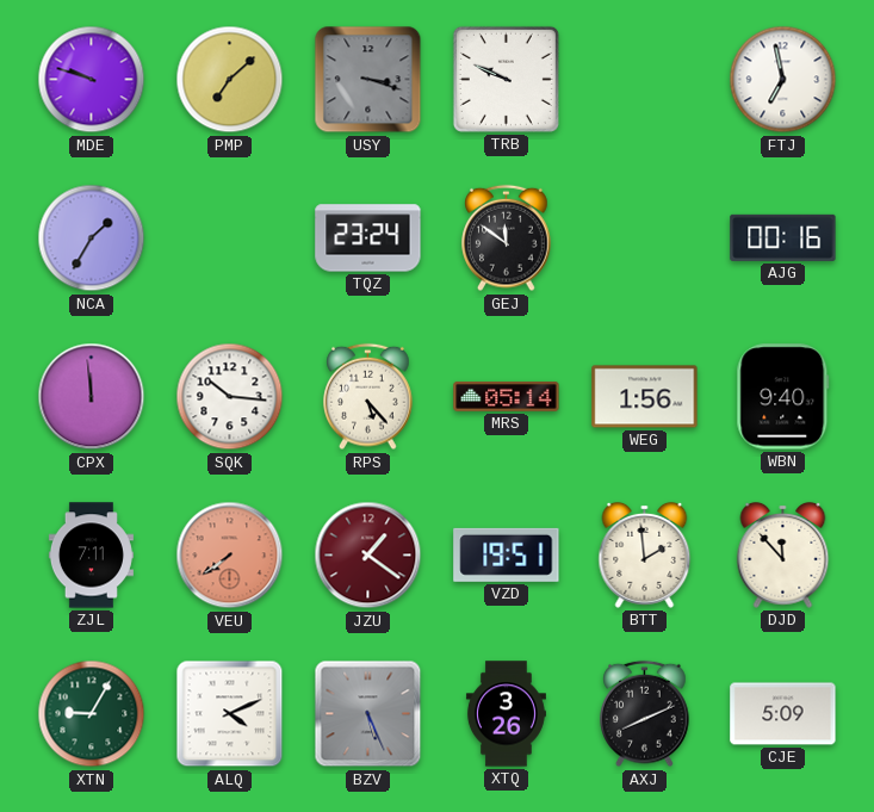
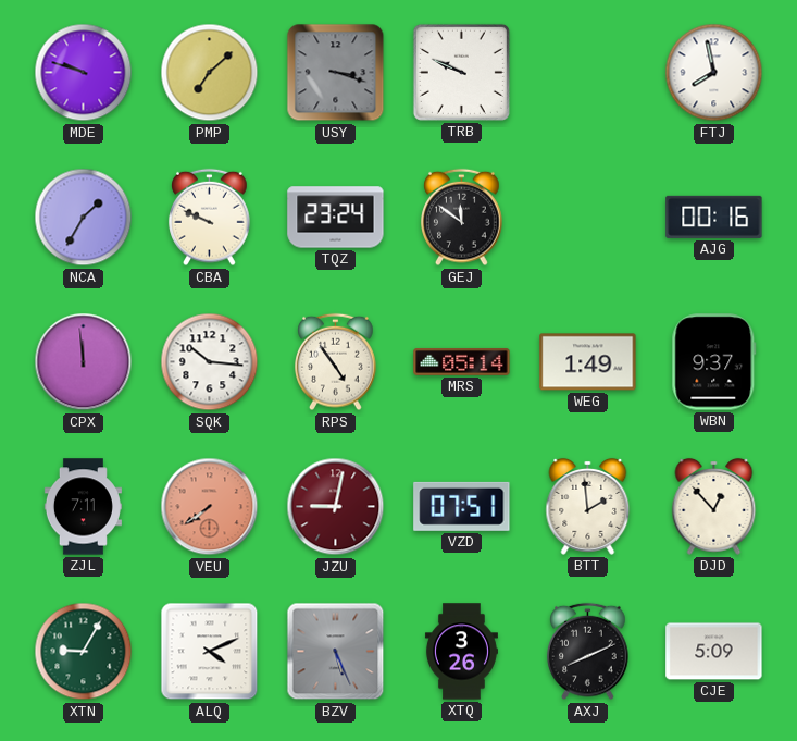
FTJ: 6:58 -> 7:58
CBA: none -> 9:49
RPS: 5:23 -> 4:54
WEG: 1:56 -> 1:49
WBN: 9:40 -> 9:37
JZU: 1:21 -> 9:02
VZD: 19:51 -> 07:51
DJD: 11:53 -> 12:53
